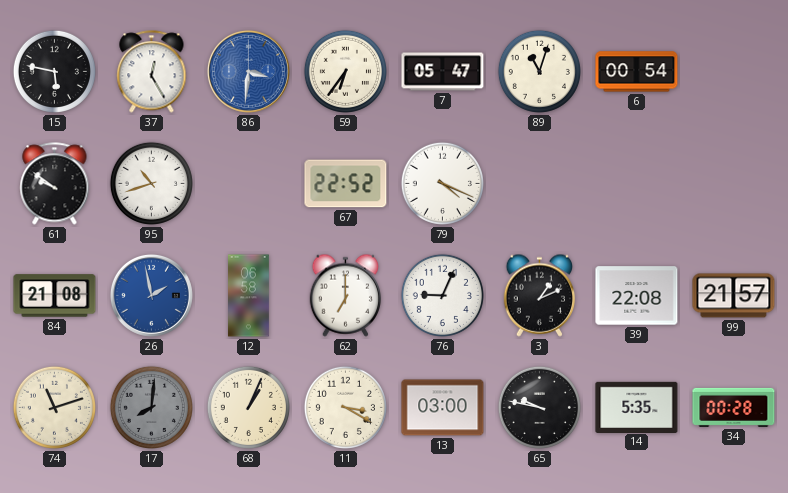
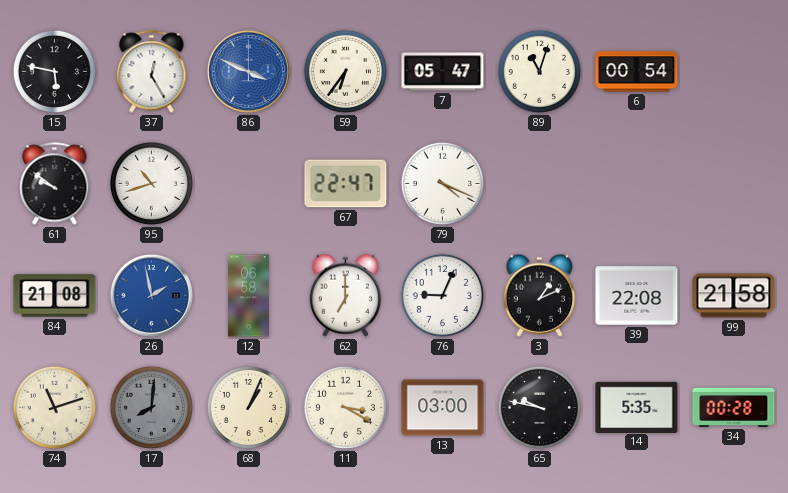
86: 3:31 -> 3:49
67: 22:52 -> 22:47
99: 21:57 -> 21:58
